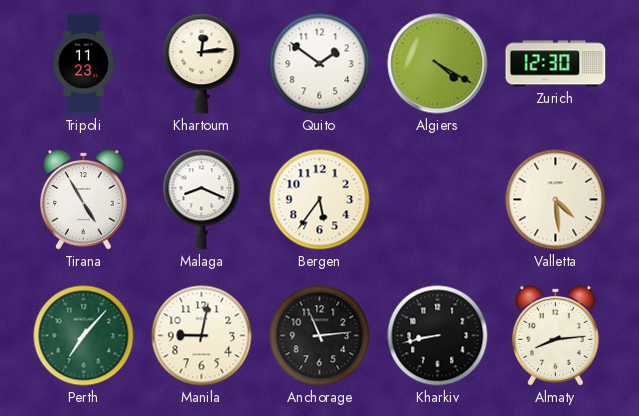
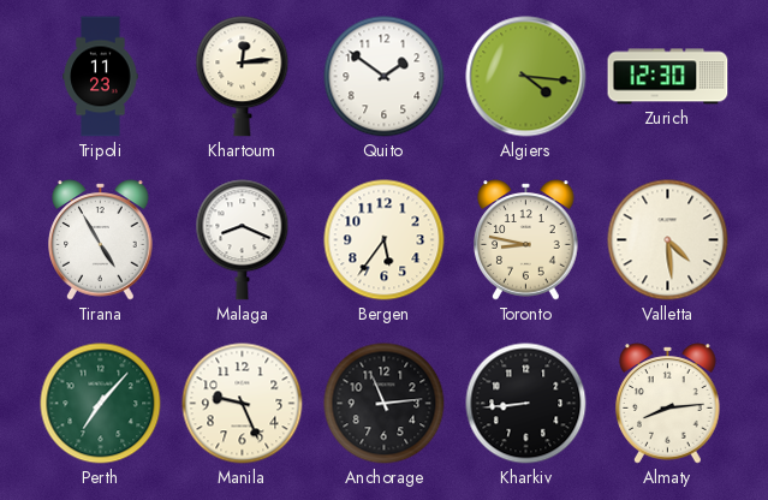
Algiers: 4:20 -> 4:16
Toronto: none -> 8:47
Manila: 9:02 -> 9:26
Kharkiv: 8:43 -> 8:44
